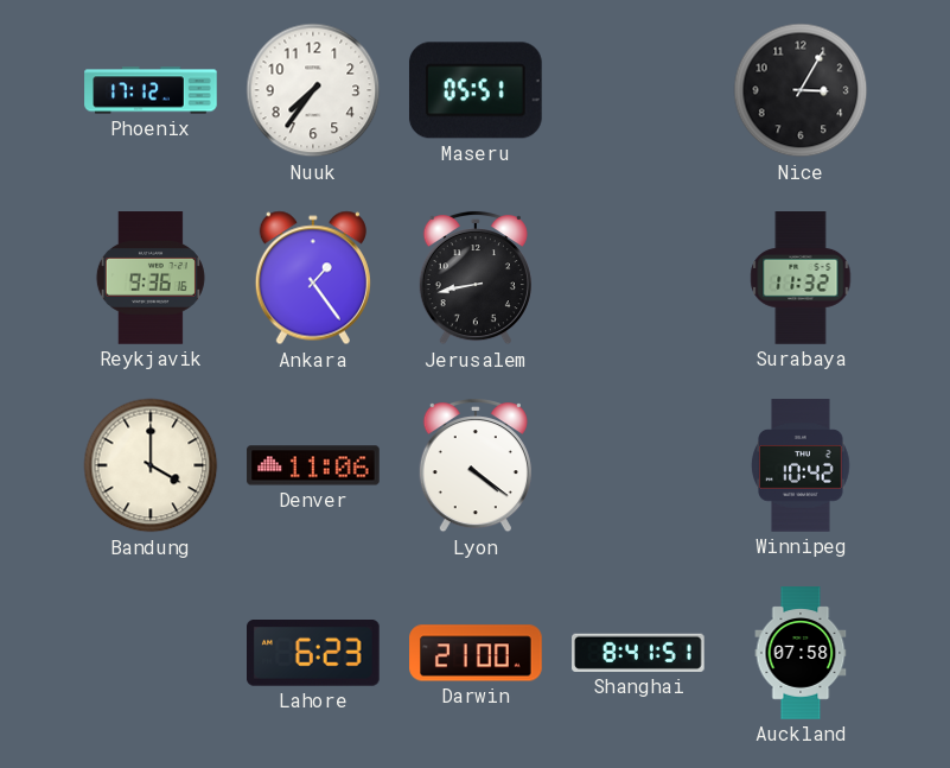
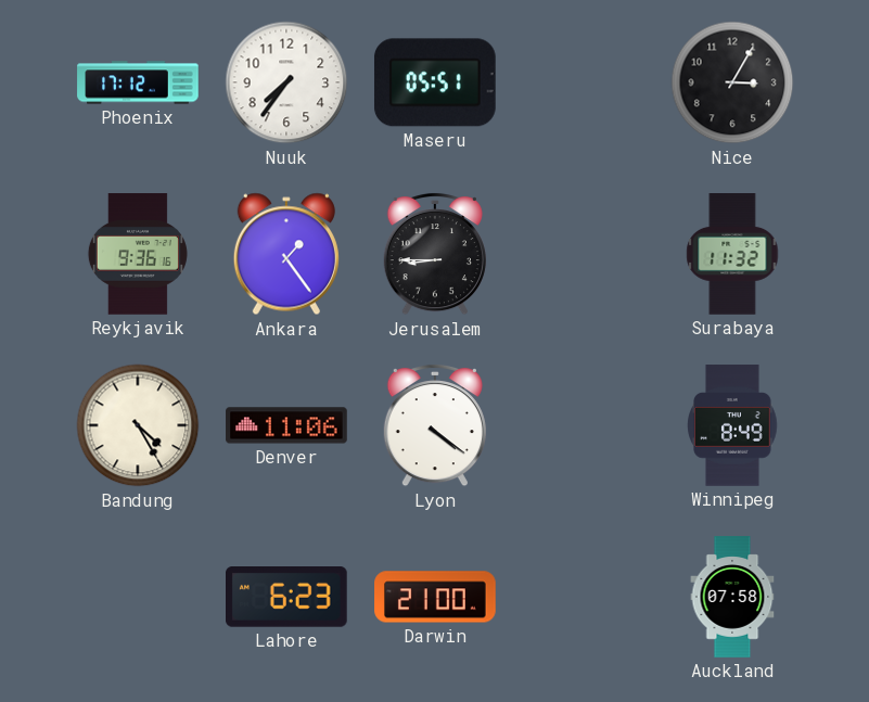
Jerusalem: 8:43 -> 8:45
Bandung: 4:00 -> 4:25
Winnipeg: 10:42 -> 8:49
Shanghai: 8:41 -> none
